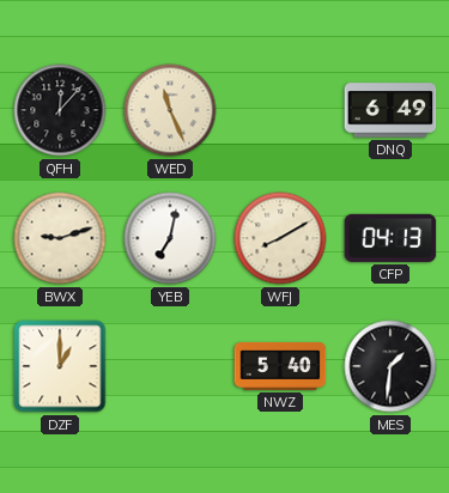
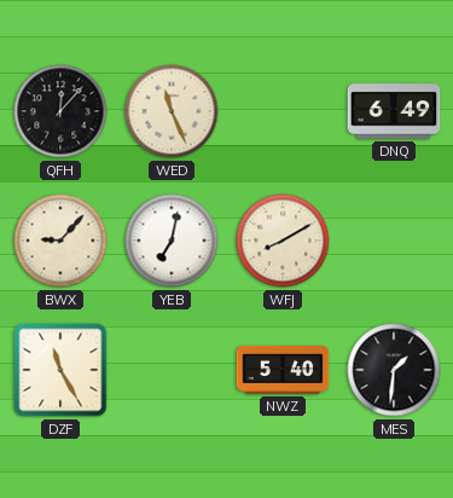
BWX: 9:12 -> 9:07
CFP: 04:13 -> none
DZF: 1:00 -> 11:25
